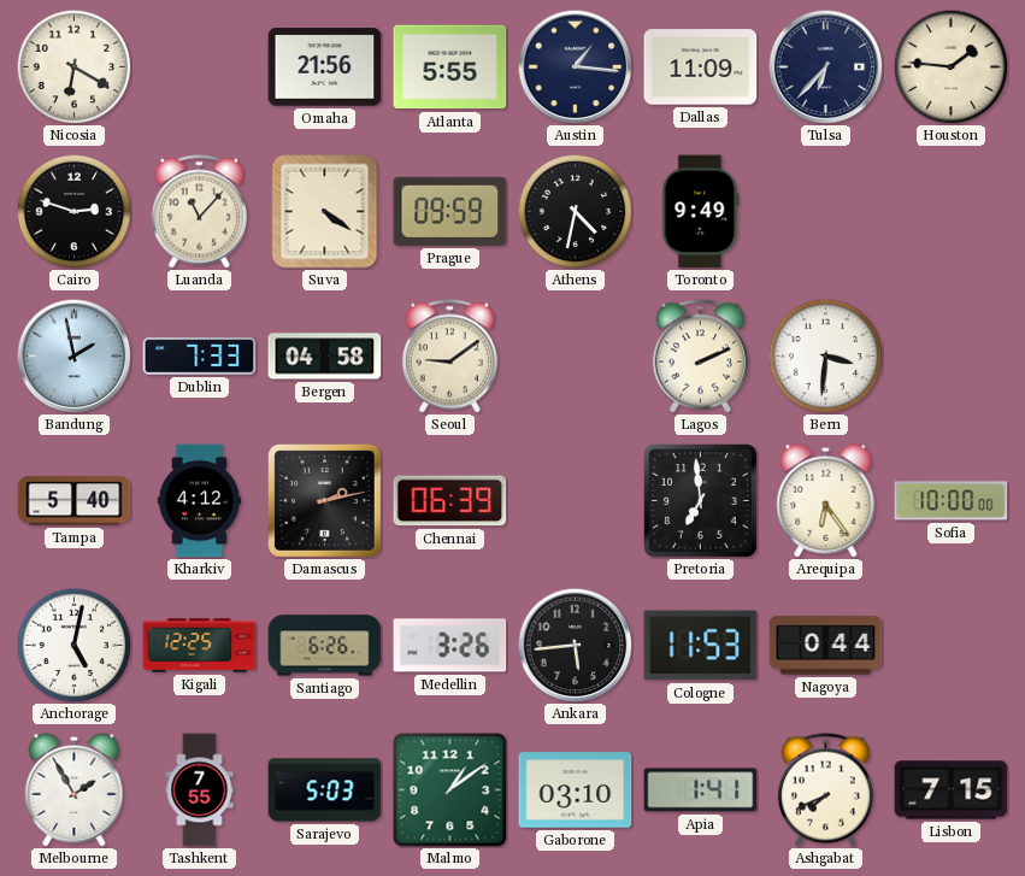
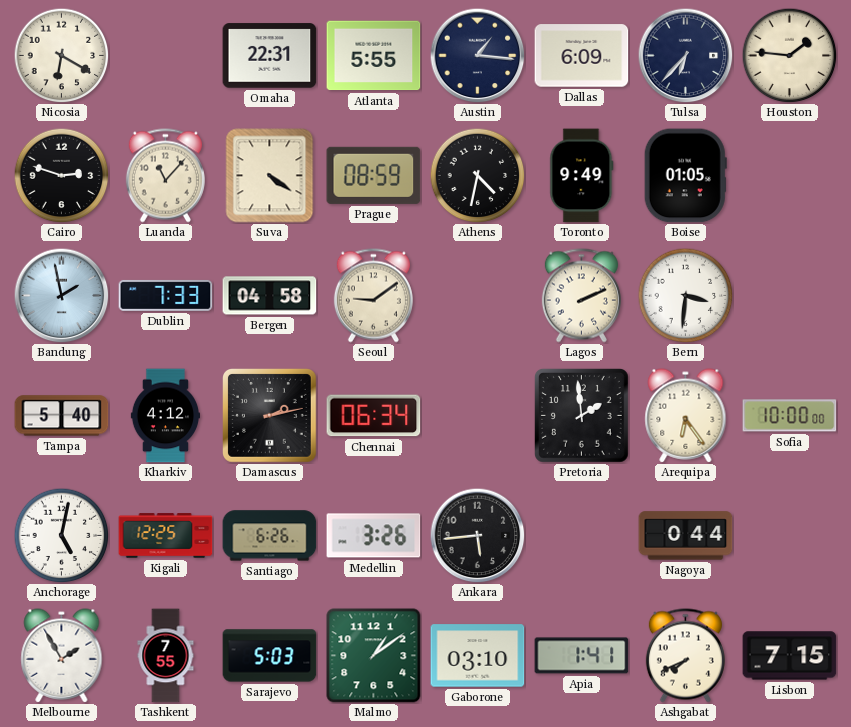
Omaha: 21:56 -> 22:31
Dallas: 11:09 -> 6:09
Prague: 09:59 -> 08:59
Boise: none -> 01:05
Chennai: 06:39 -> 06:34
Pretoria: 6:59 -> 1:59
Cologne: 11:53 -> none
